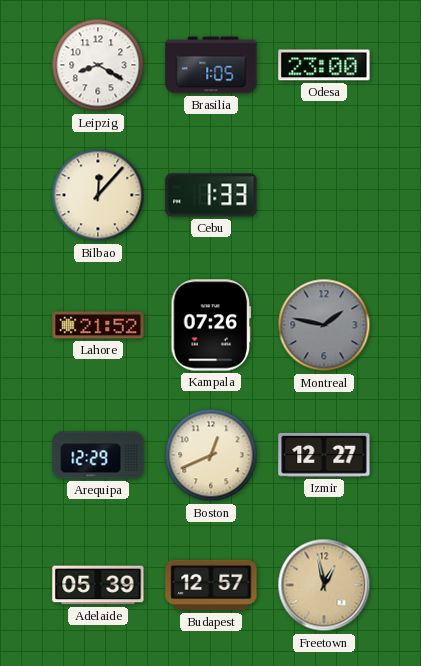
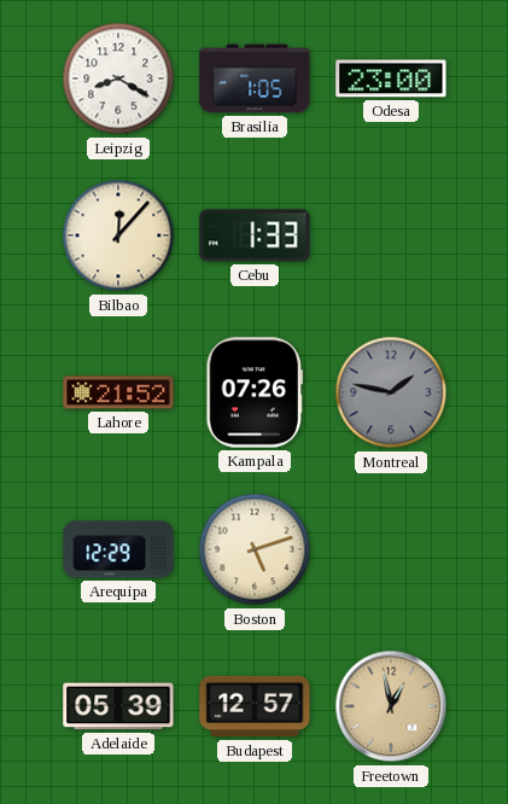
Boston: 12:41 -> 5:12
Izmir: 12:27 -> none
